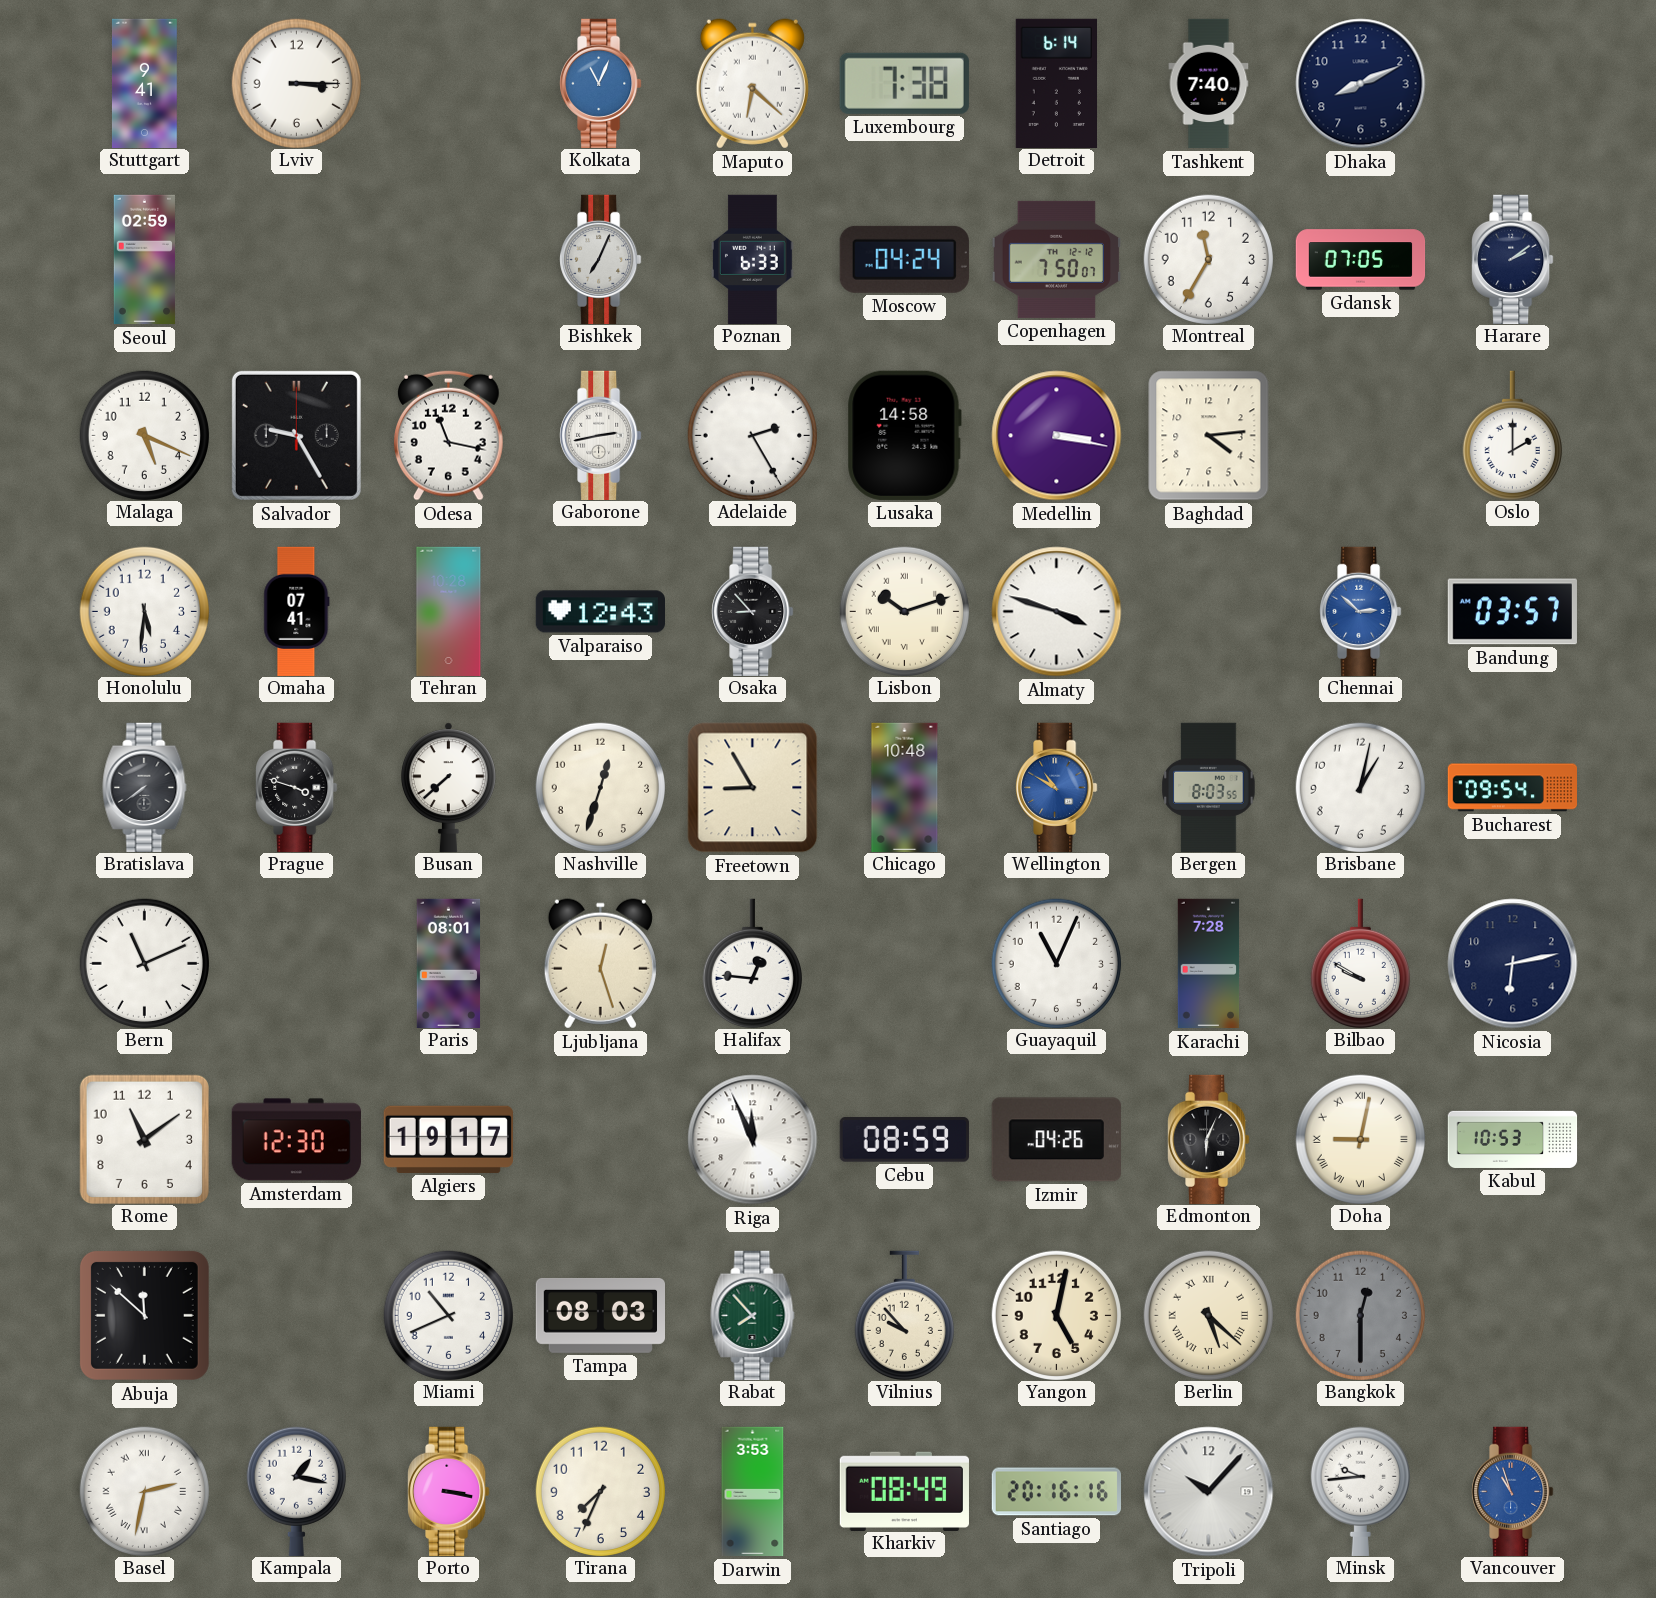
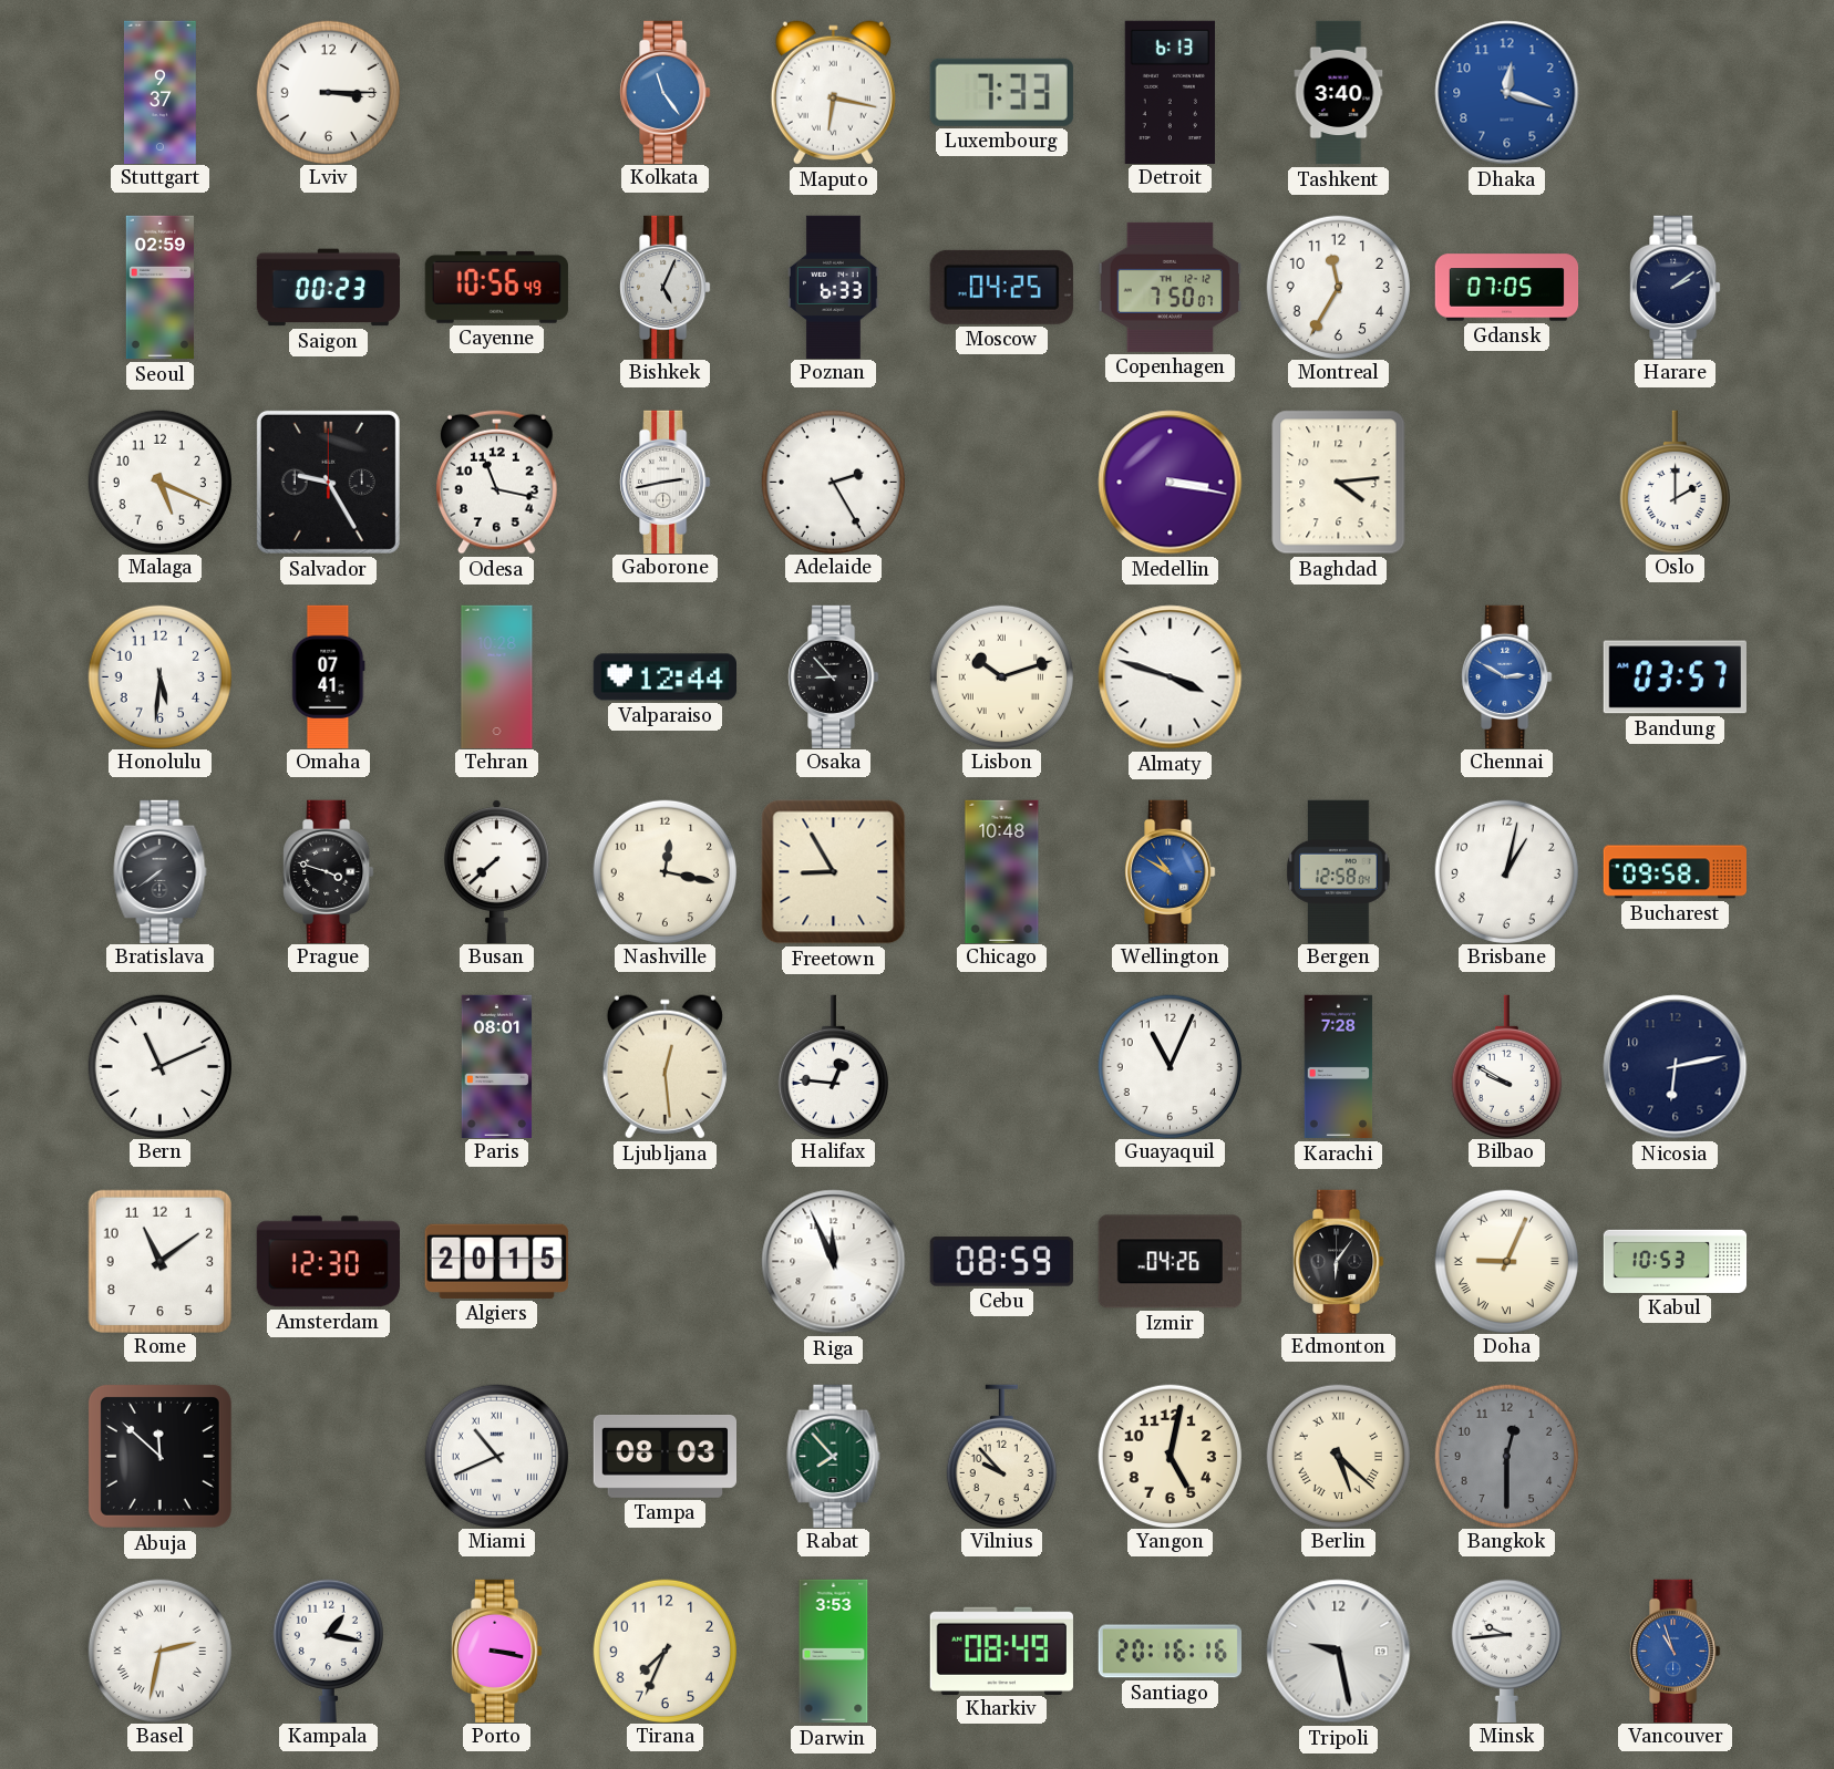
Stuttgart: 9:41 -> 9:37
Kolkata: 11:04 -> 11:24
Maputo: 6:22 -> 6:17
Luxembourg: 7:38 -> 7:33
Detroit: 6:14 -> 6:13
Tashkent: 7:40 -> 3:40
Dhaka: 8:11 -> 12:18
Dhaka dial: navy -> blue
Saigon: none -> 00:23
Cayenne: none -> 10:56
Bishkek: 7:04 -> 5:04
Moscow: 04:24 -> 04:25
Lusaka: 14:58 -> none
Valparaiso: 12:43 -> 12:44
Chennai: 2:52 -> 2:50
Nashville: 12:33 -> 12:17
Bergen: 8:03 -> 12:58
Bucharest: 09:54 -> 09:58
Ljubljana: 12:27 -> 12:29
Algiers: 19:17 -> 20:15
Edmonton: 6:04 -> 6:06
Doha: 9:02 -> 9:04
Miami numerals: Arabic -> Roman
Tripoli: 10:07 -> 9:28
